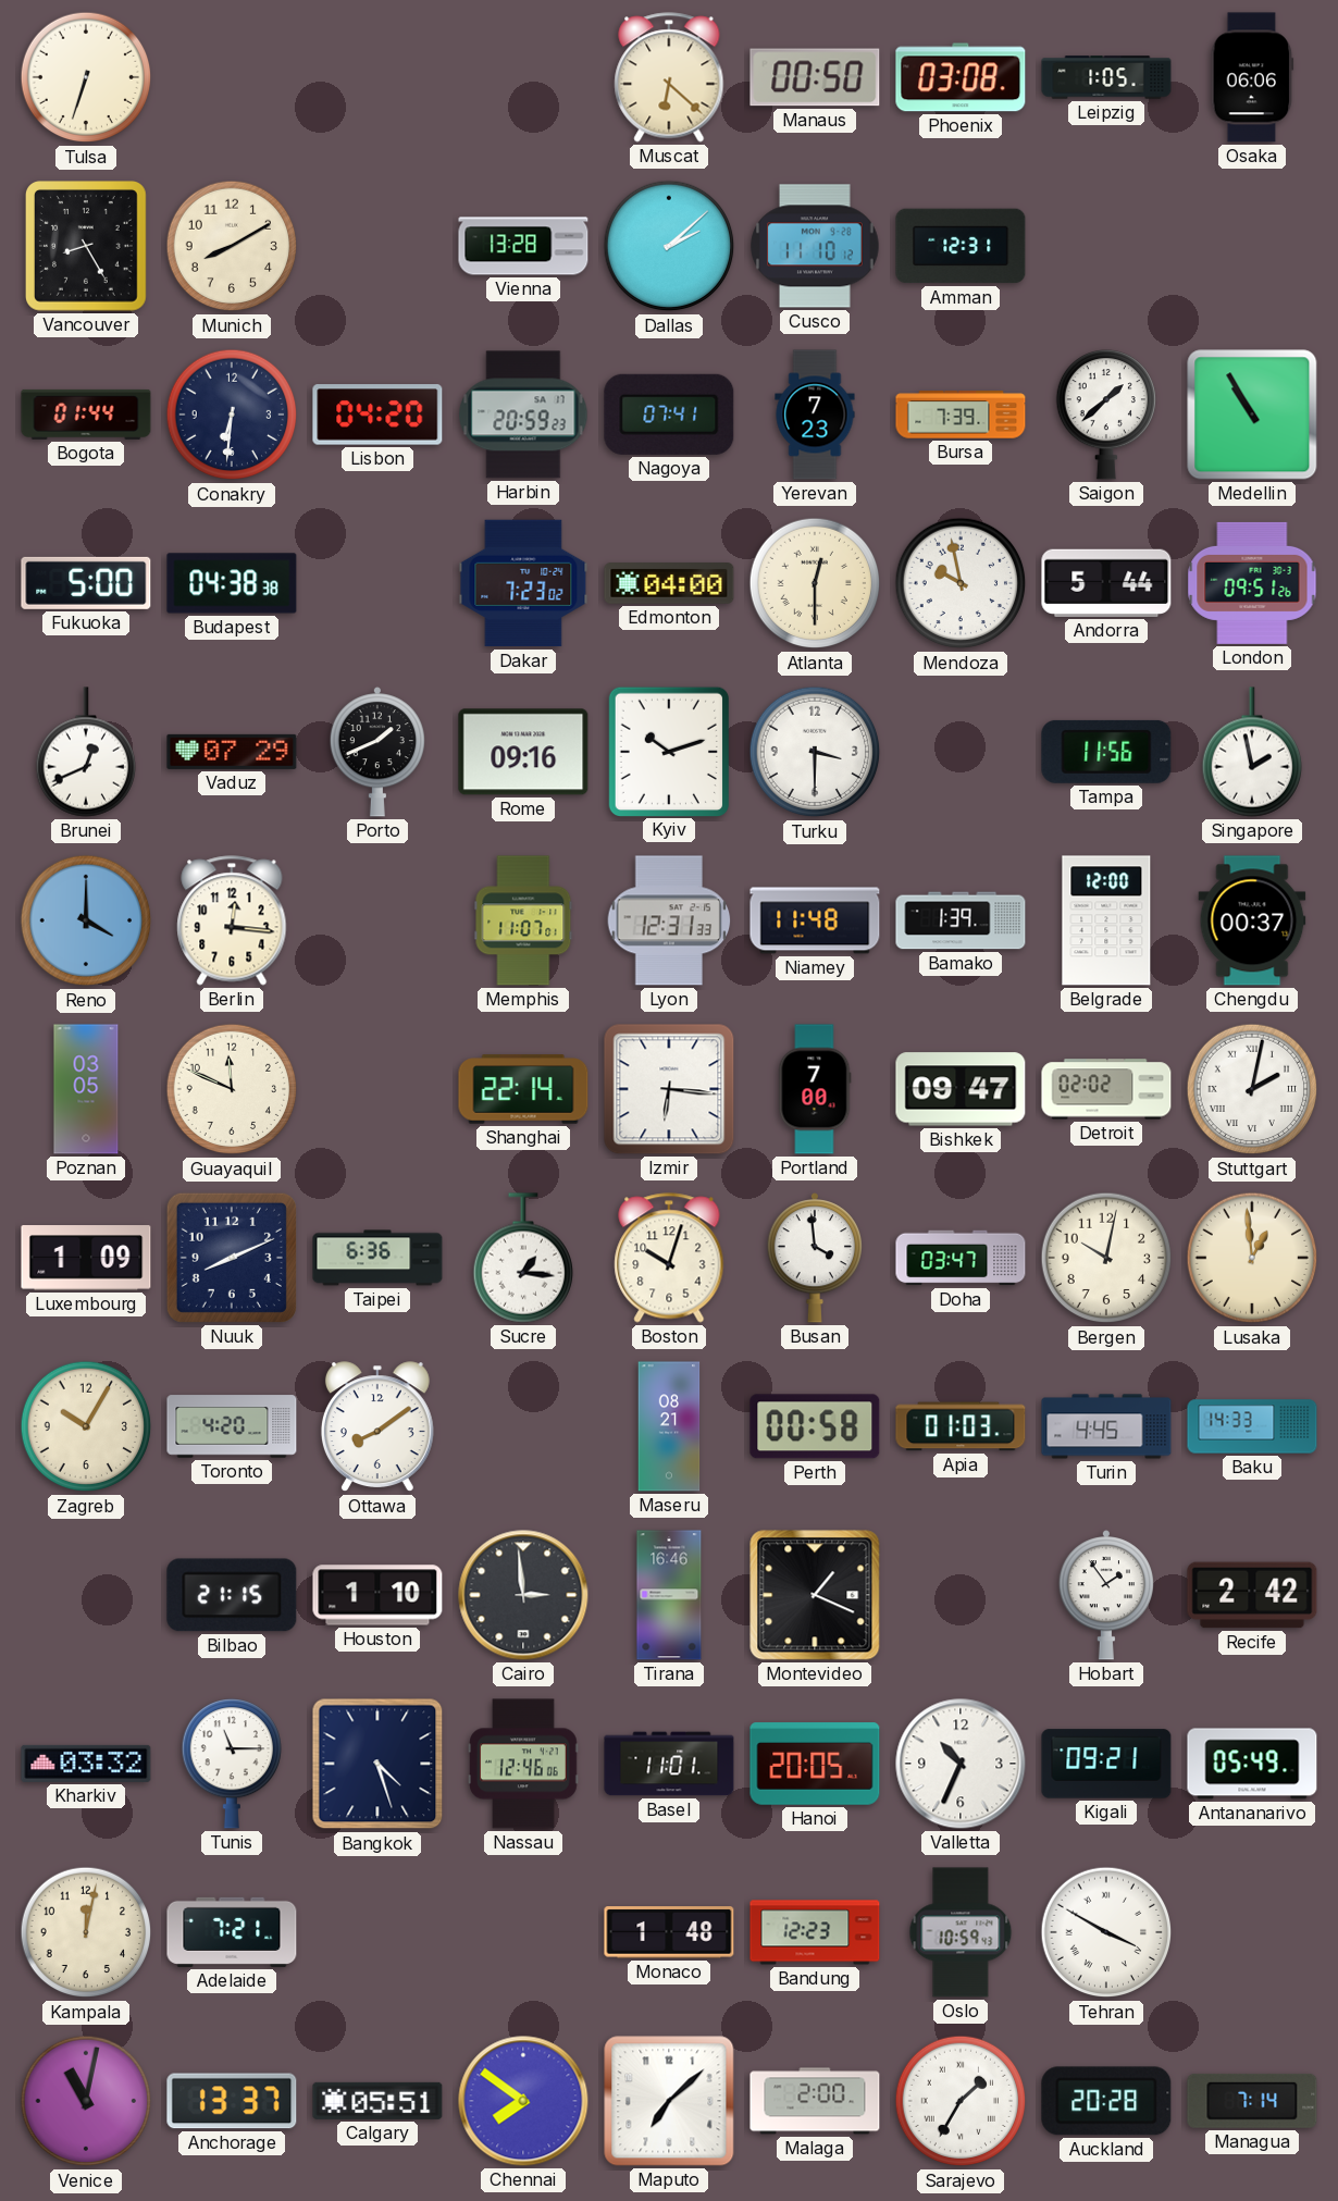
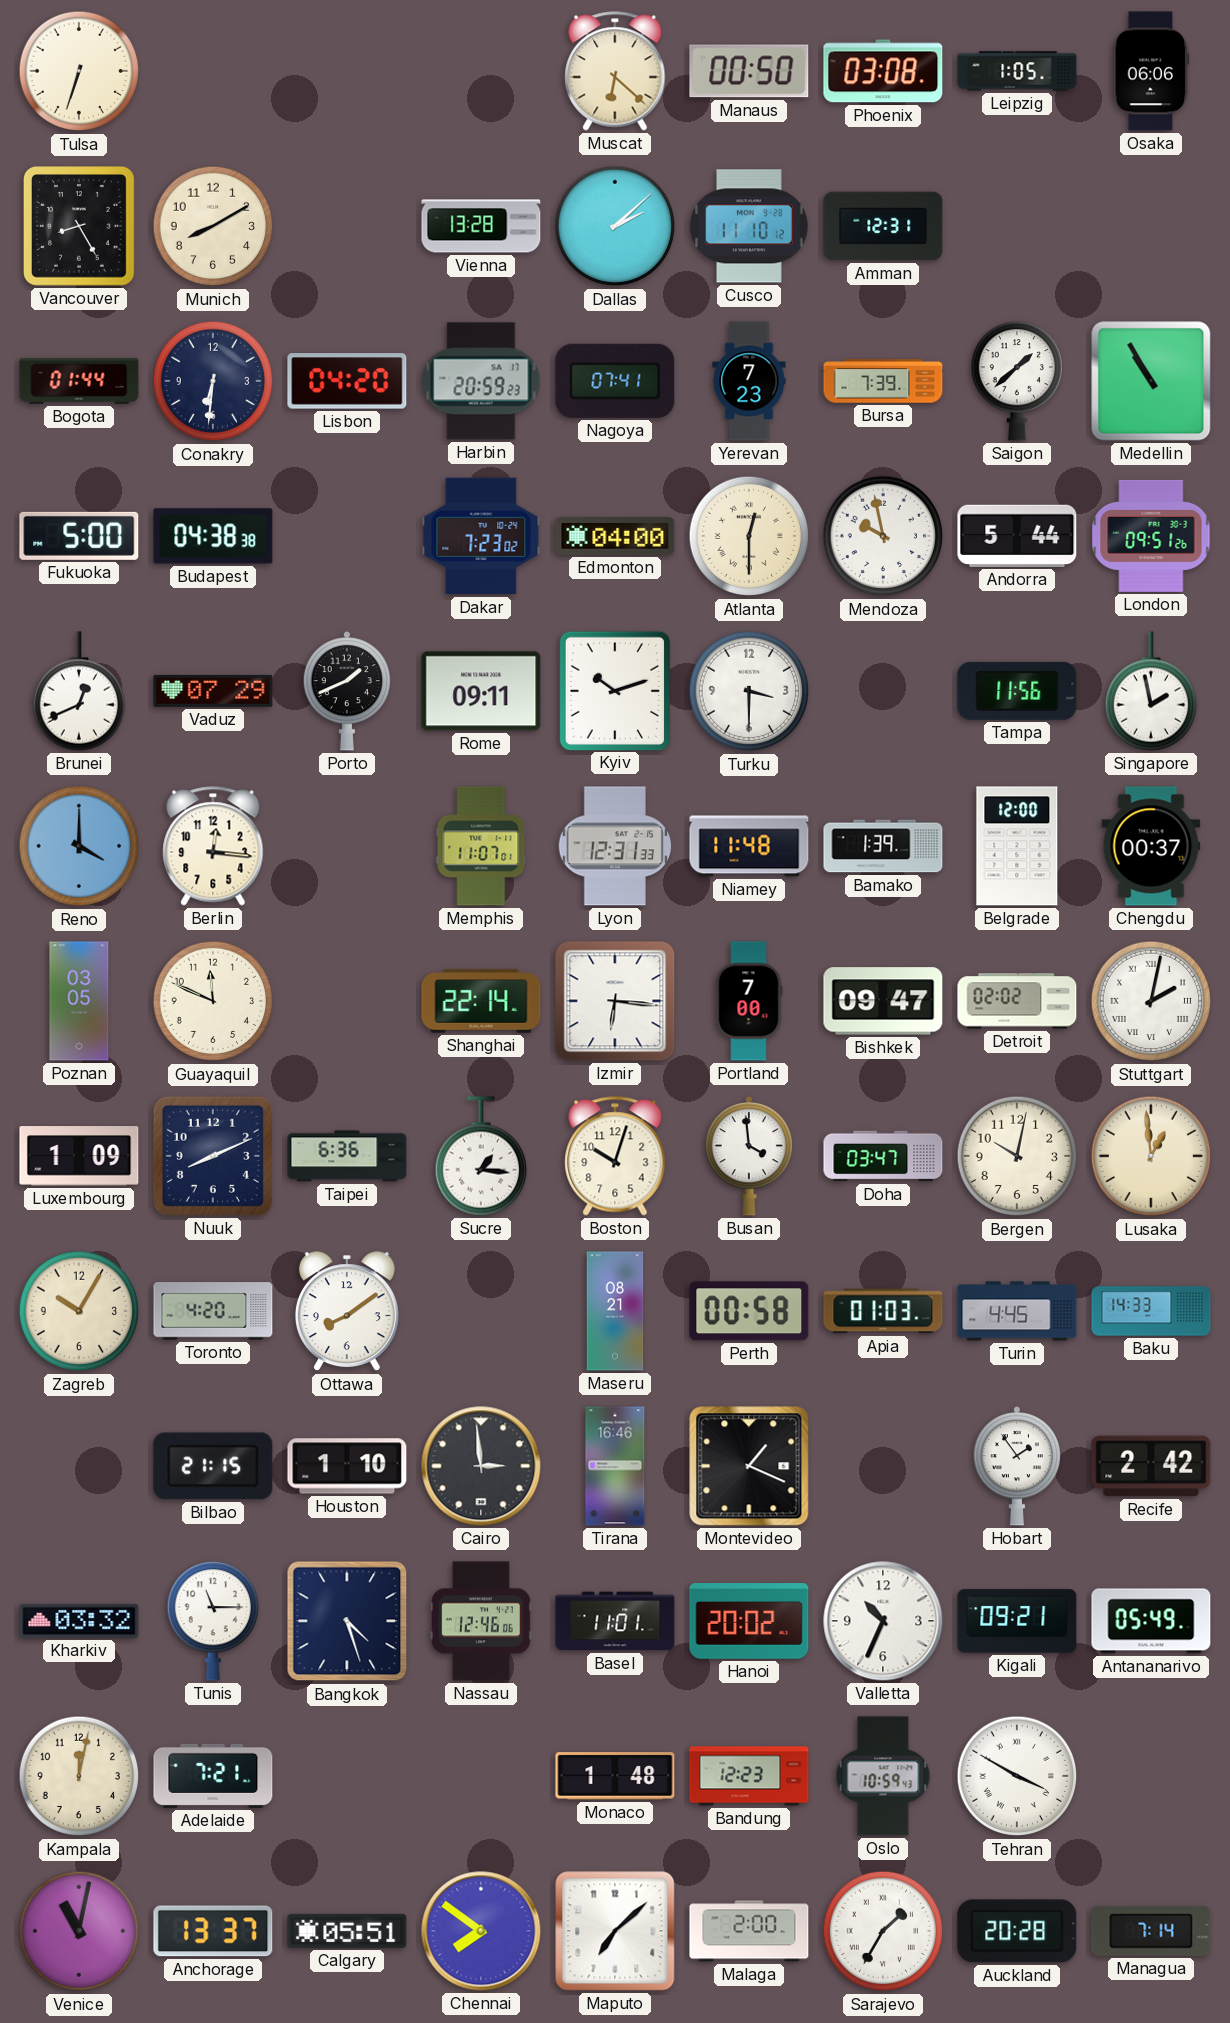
Rome: 09:16 -> 09:11
Hanoi: 20:05 -> 20:02
